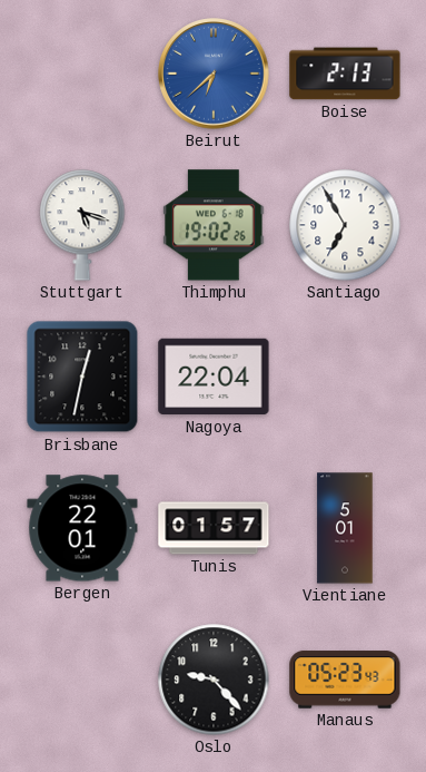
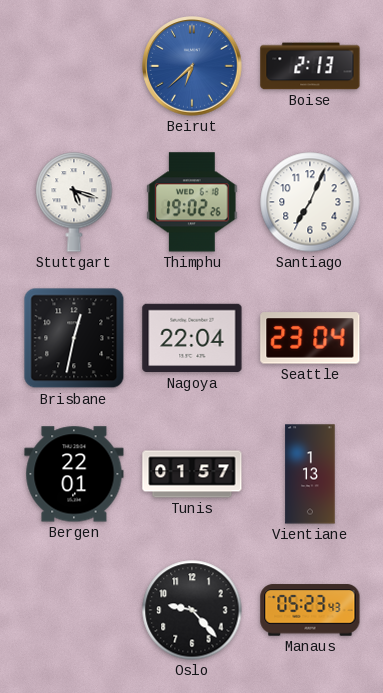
Santiago: 6:55 -> 7:04
Seattle: none -> 23:04
Vientiane: 5:01 -> 1:13
